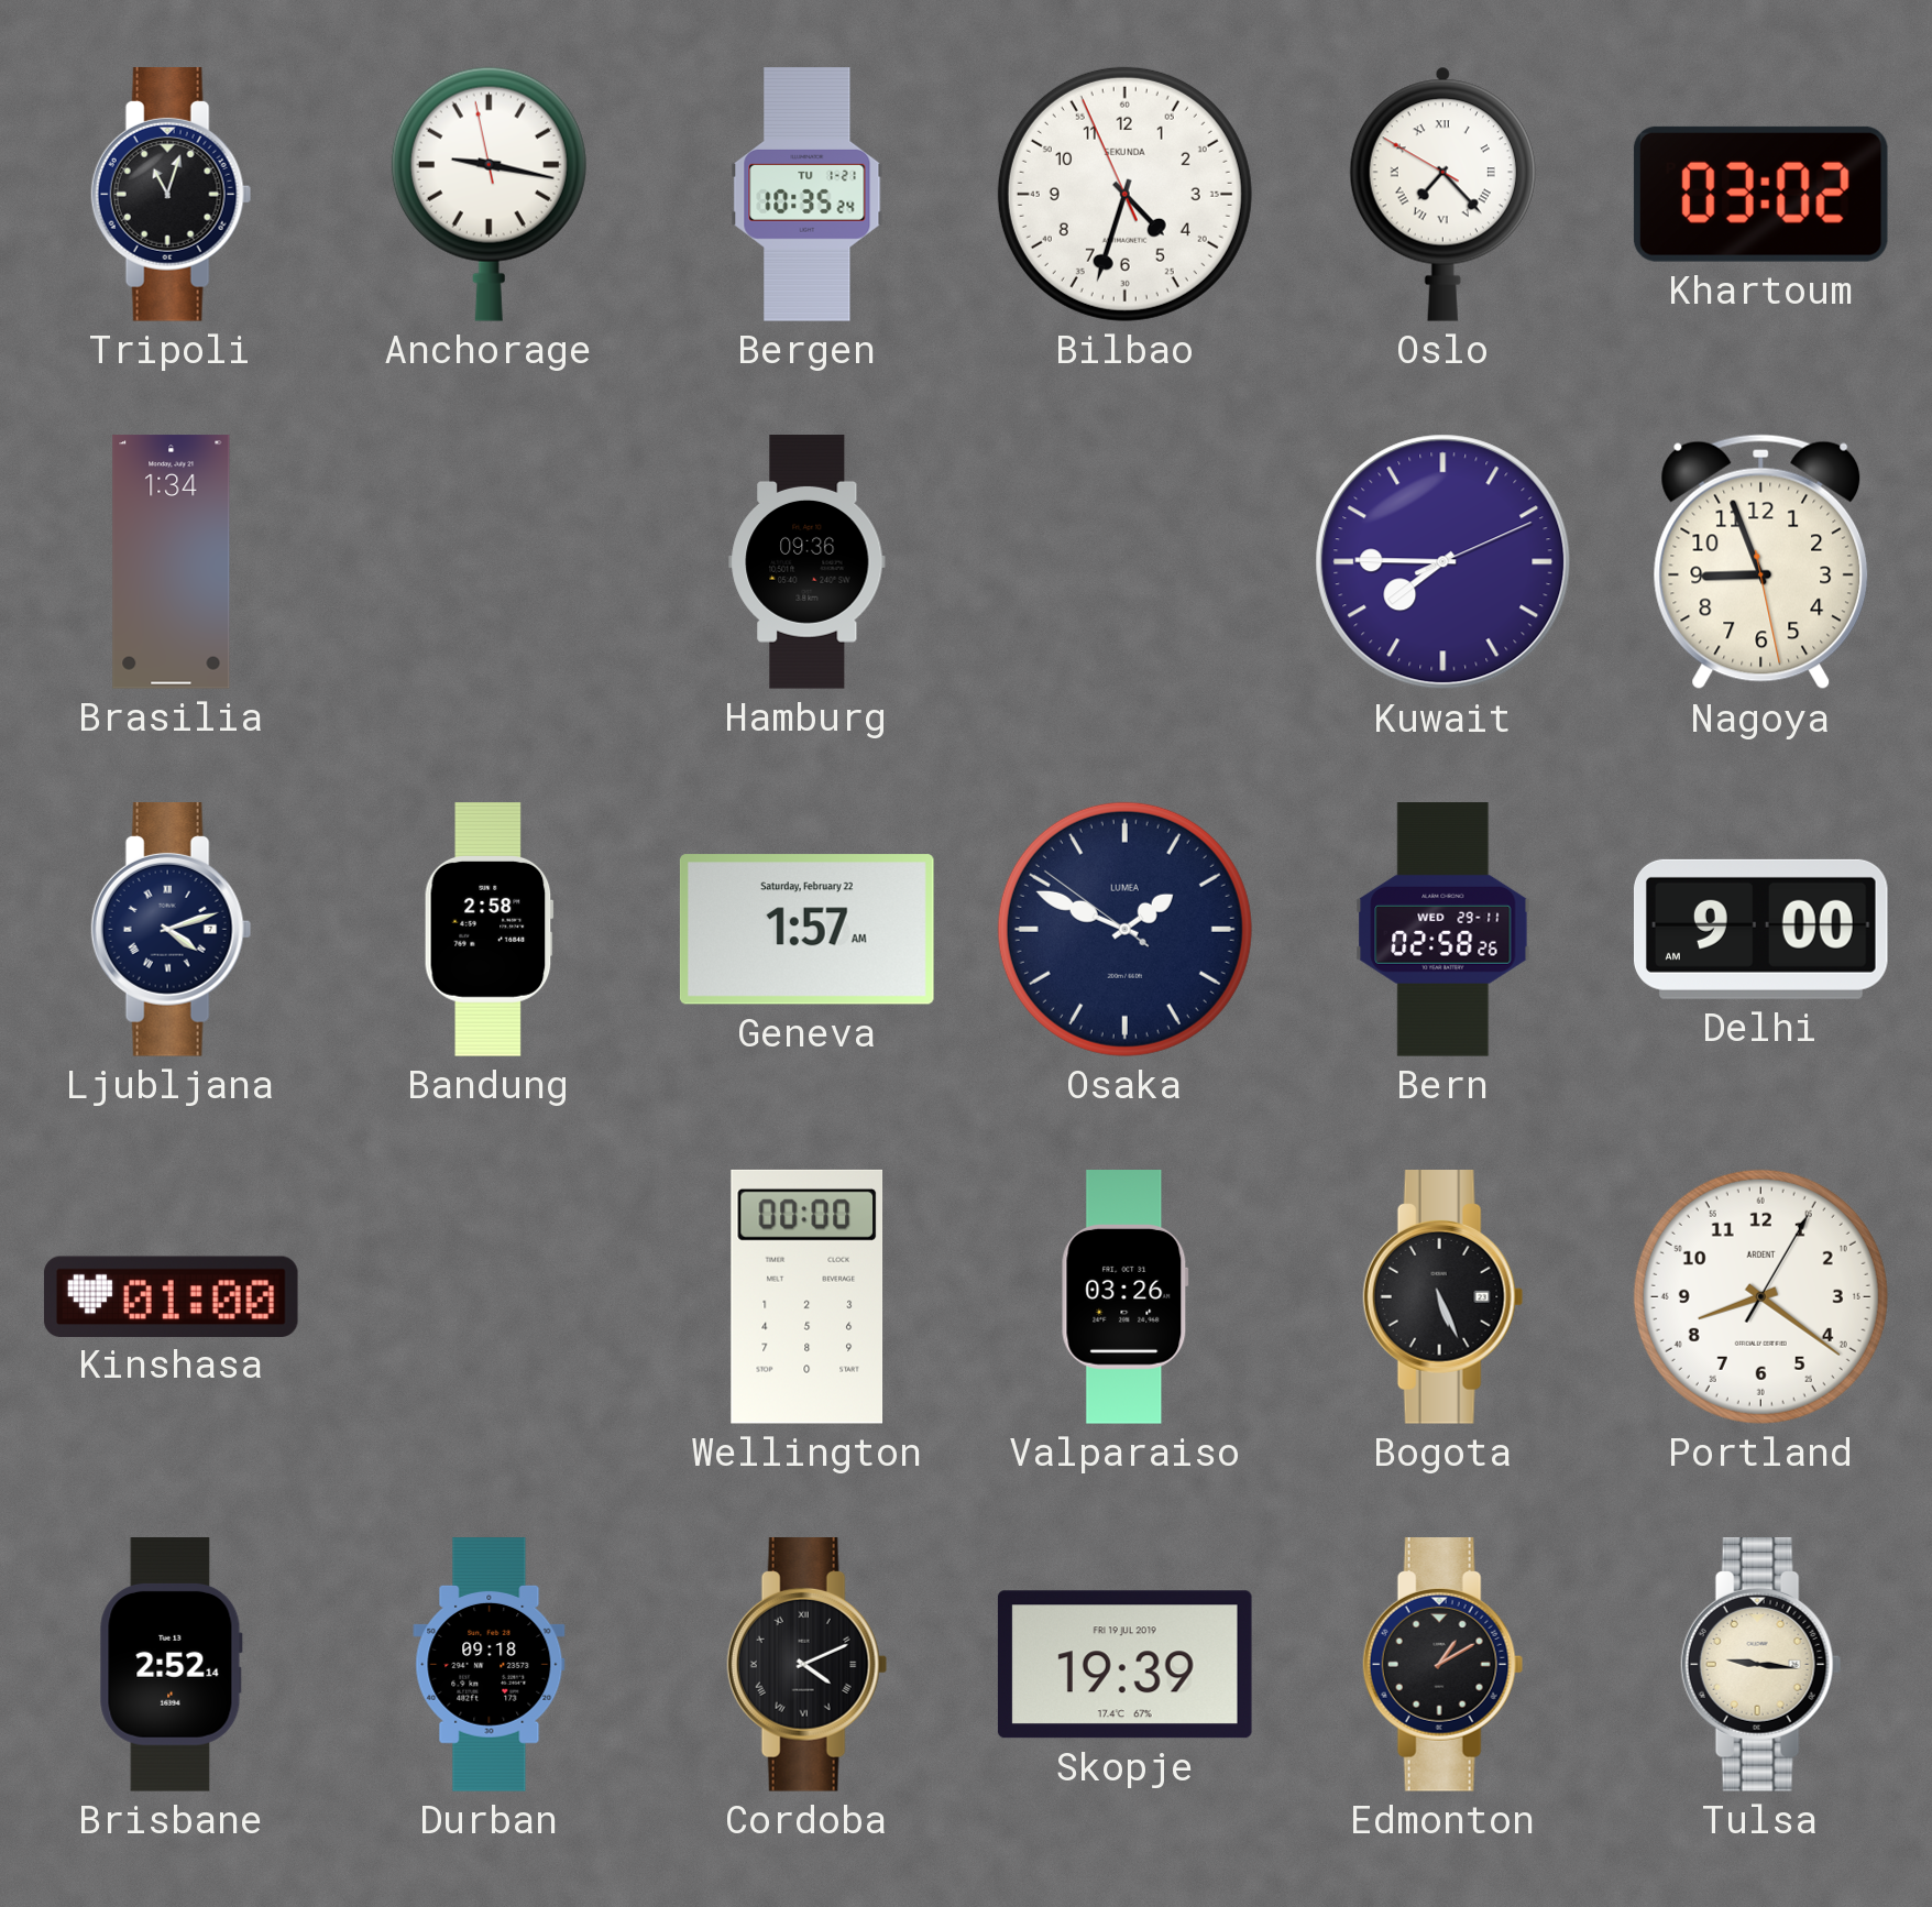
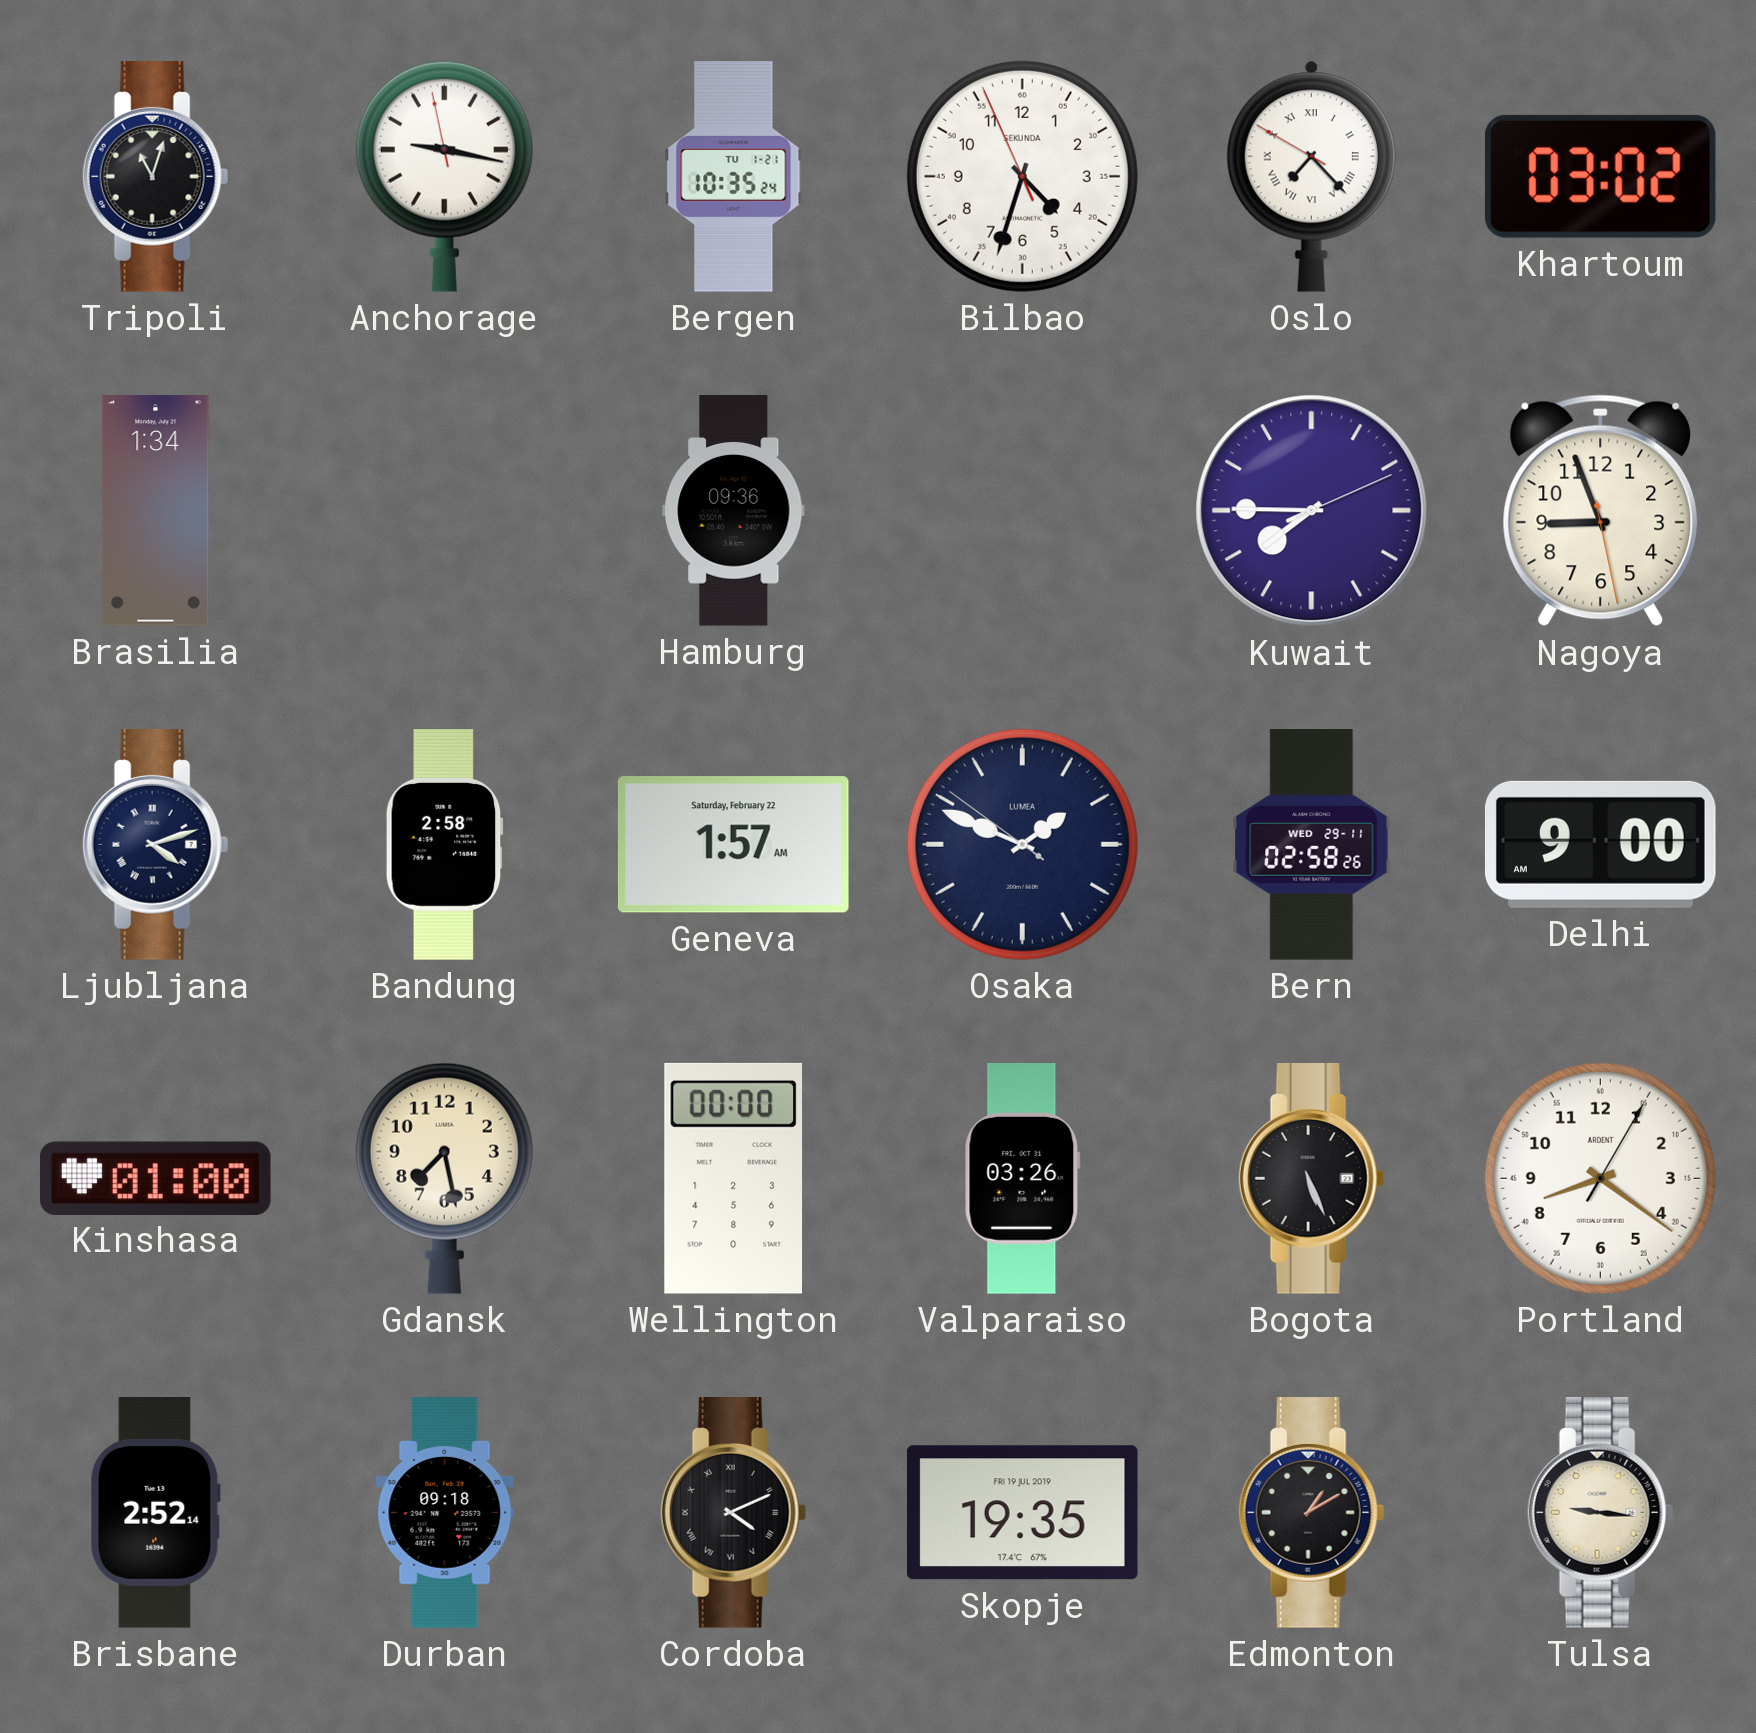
Gdansk: none -> 7:28
Skopje: 19:39 -> 19:35
